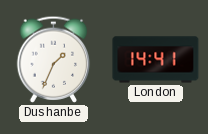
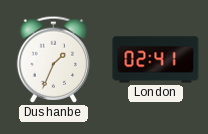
London: 14:41 -> 02:41
